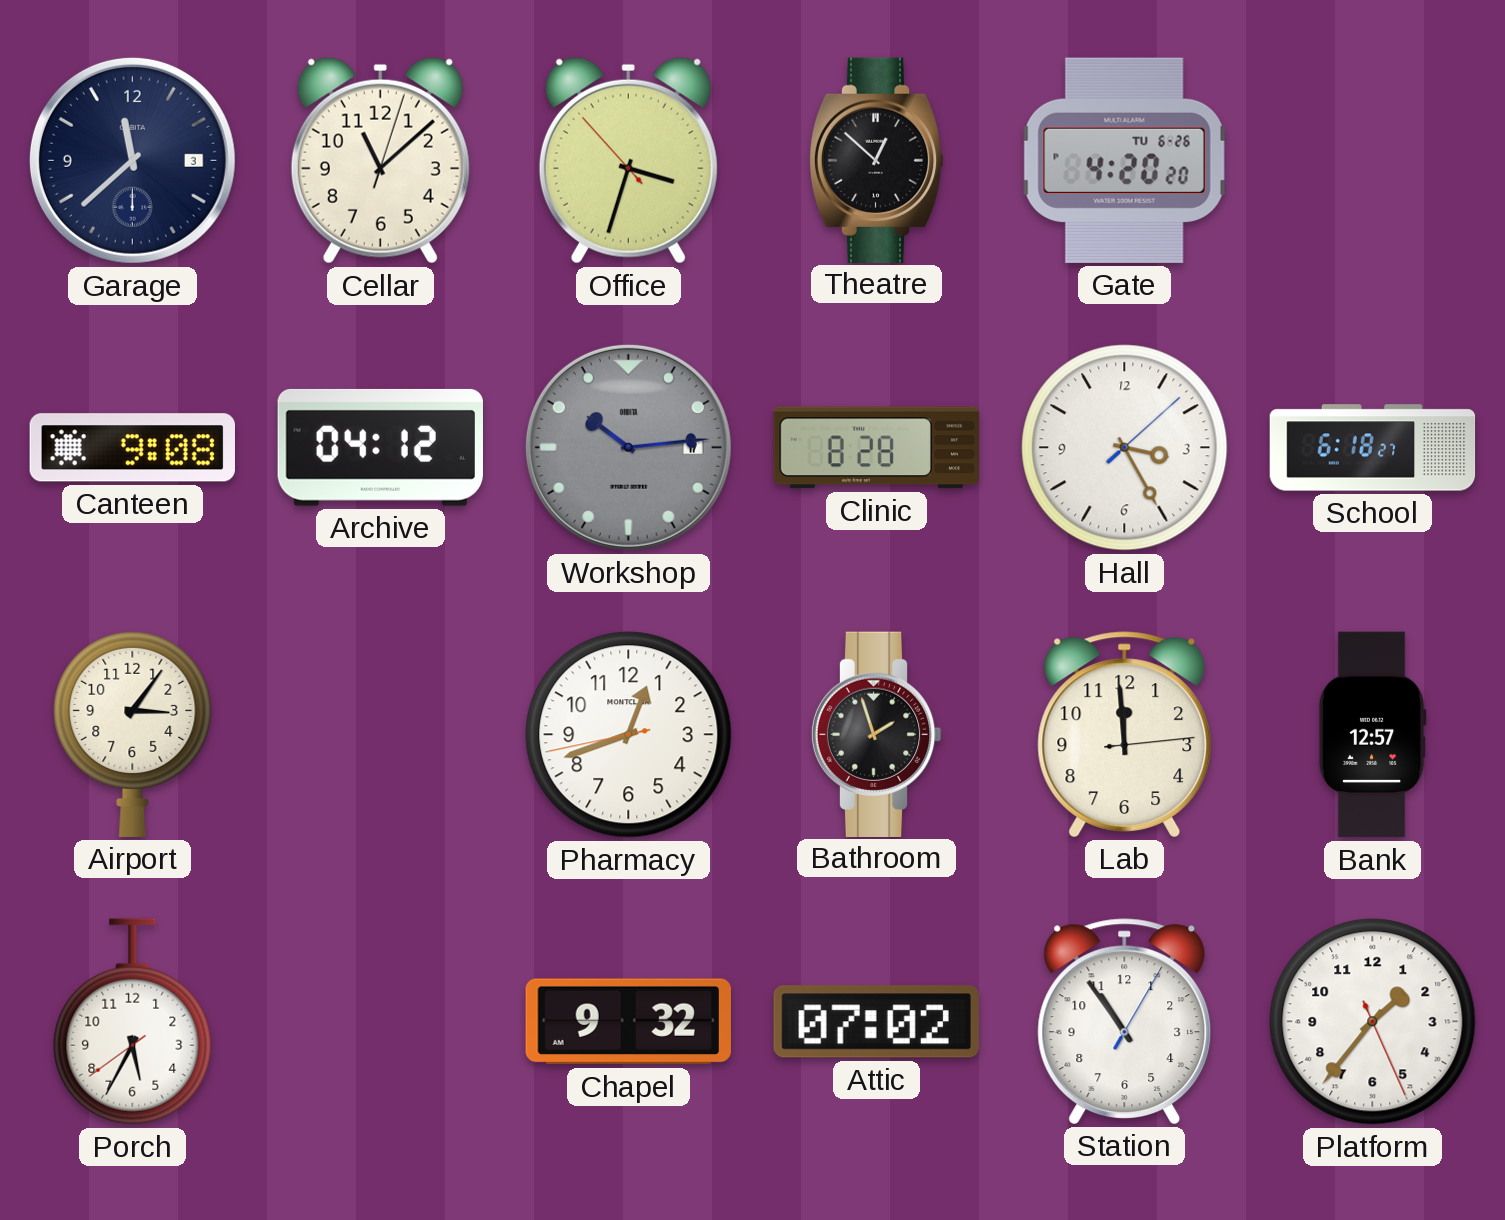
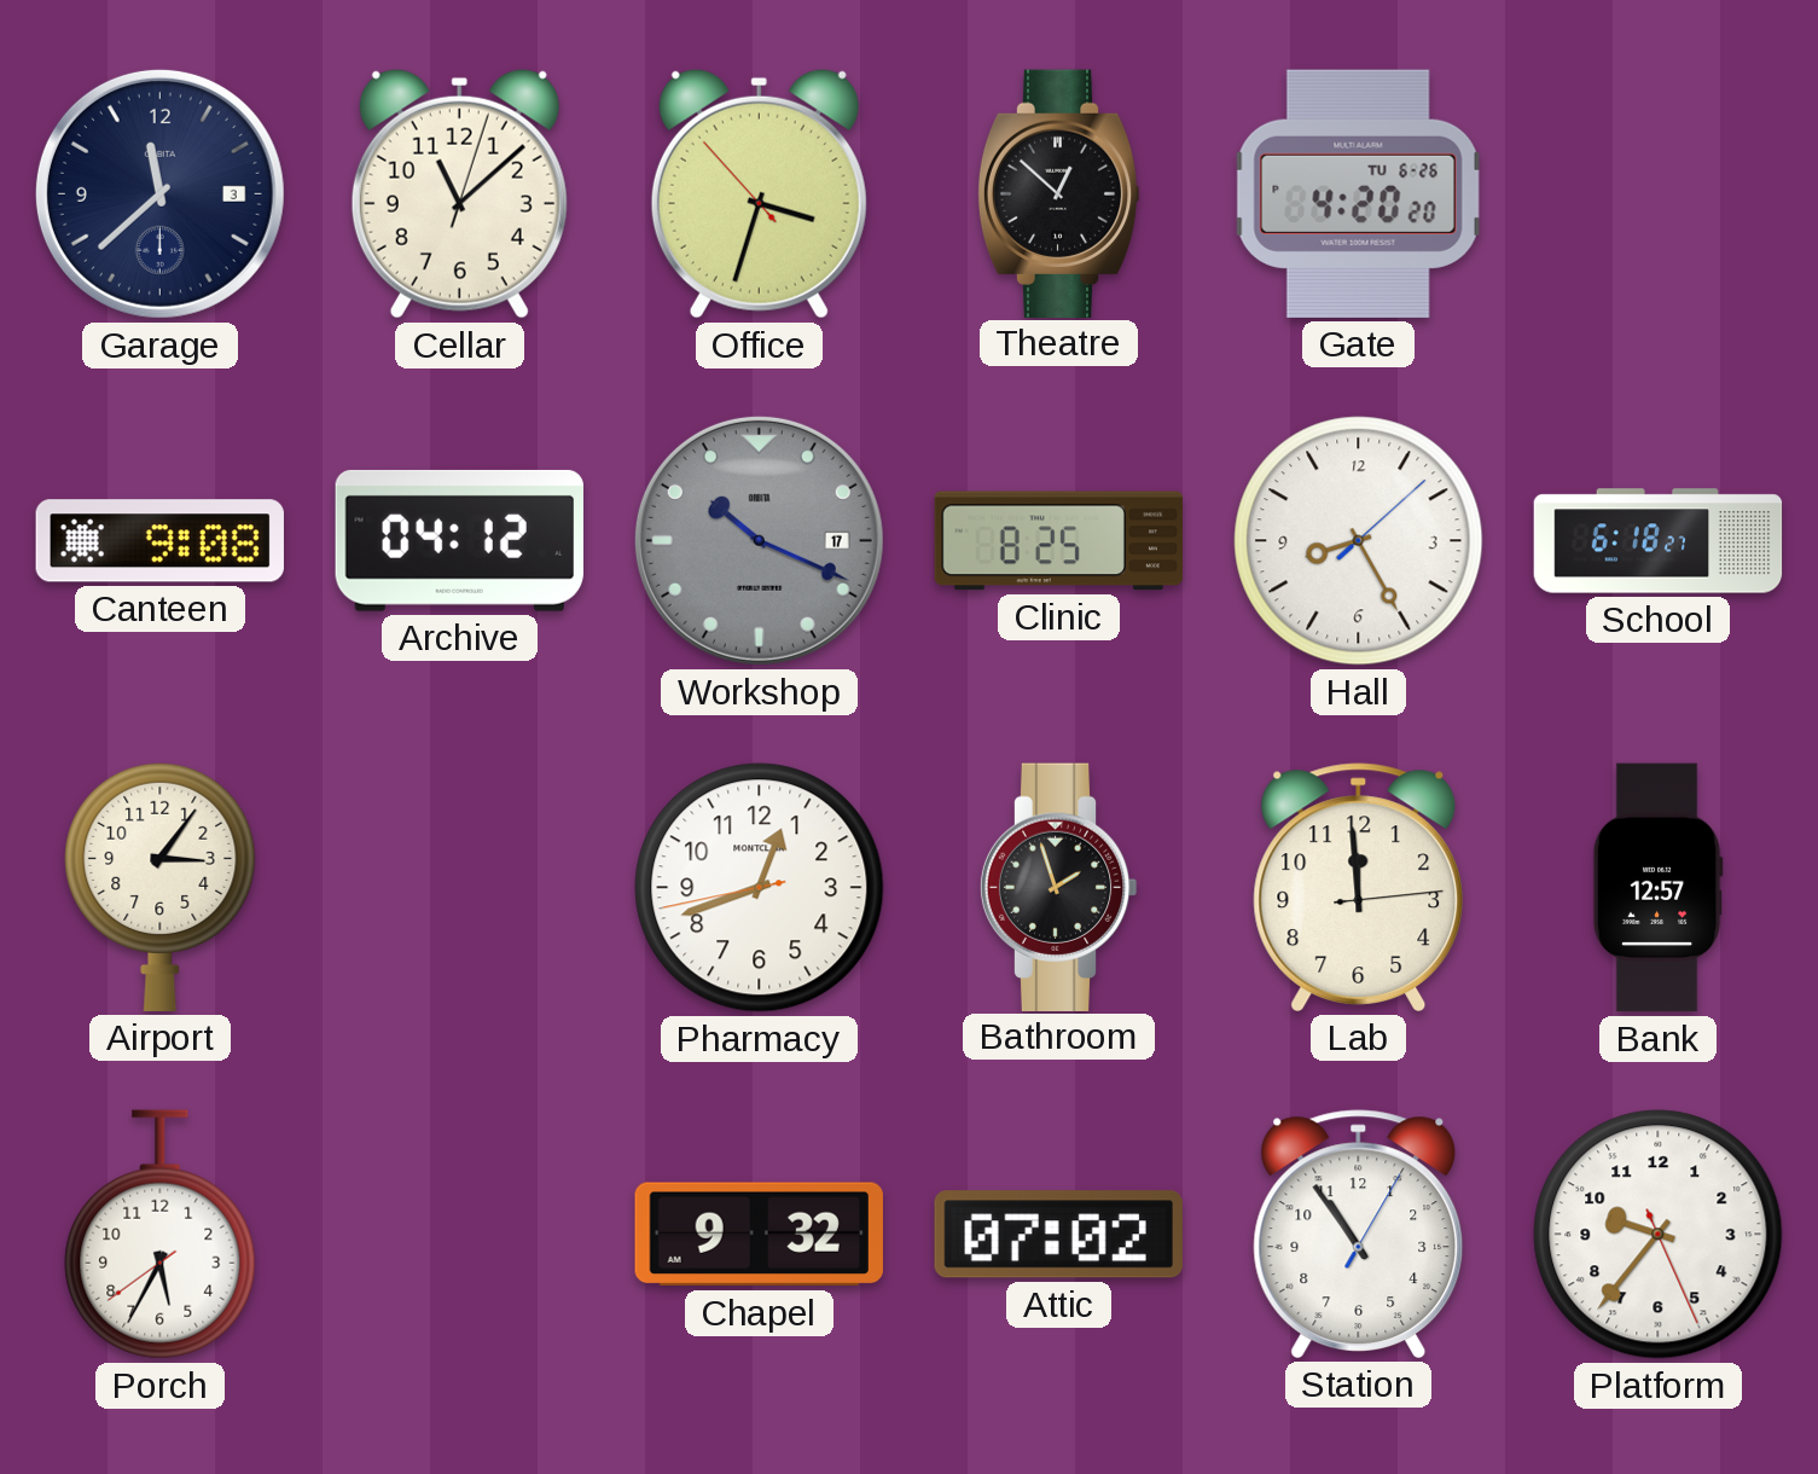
Workshop: 10:14 -> 10:19
Clinic: 8:28 -> 8:25
Hall: 3:25 -> 8:25
Platform: 1:36 -> 9:36
